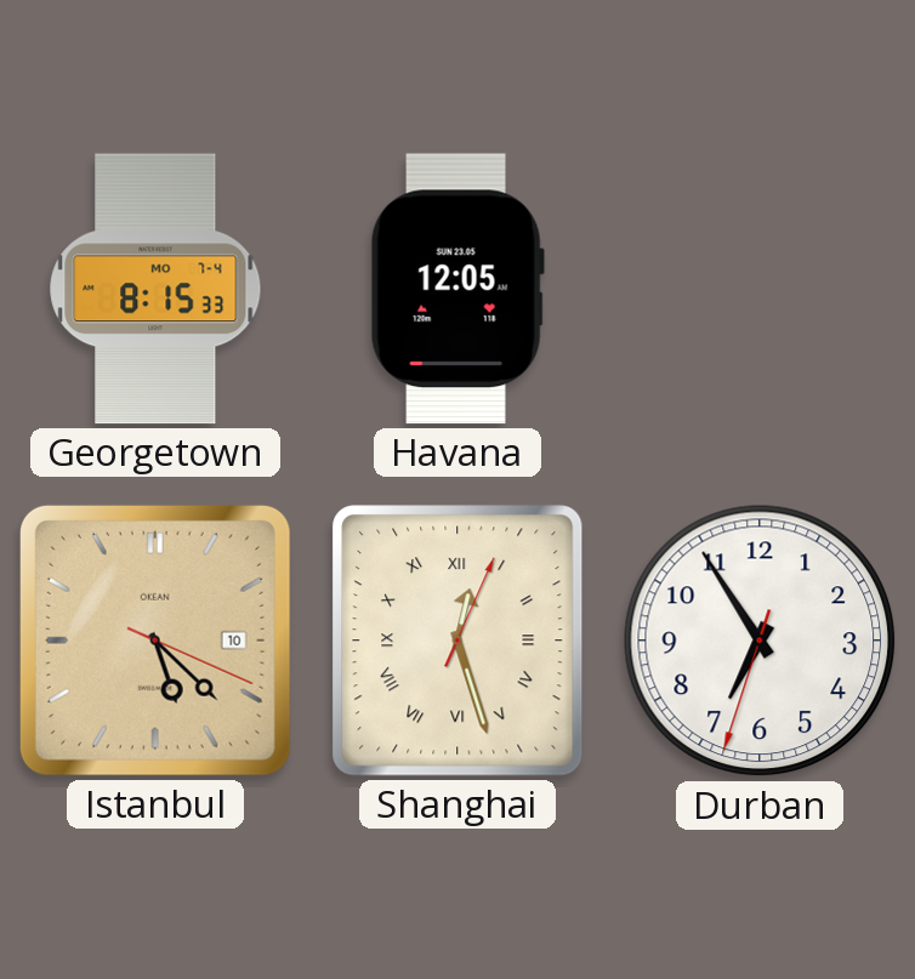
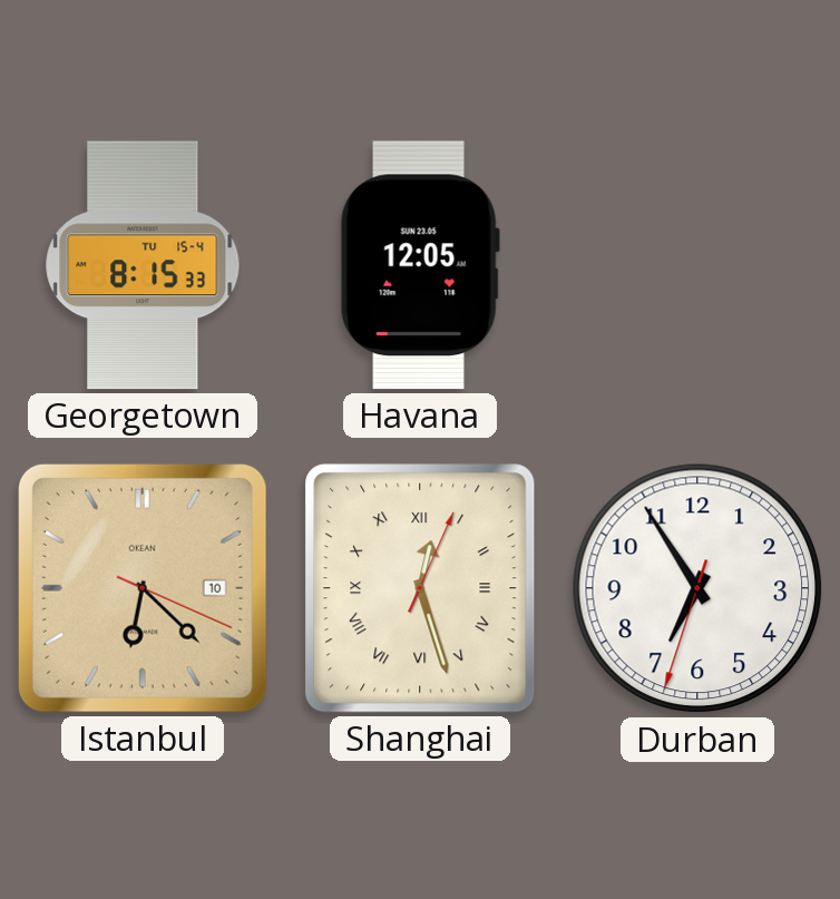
Georgetown date: MO 7-4 -> TU 15-4
Istanbul: 5:22 -> 6:22
